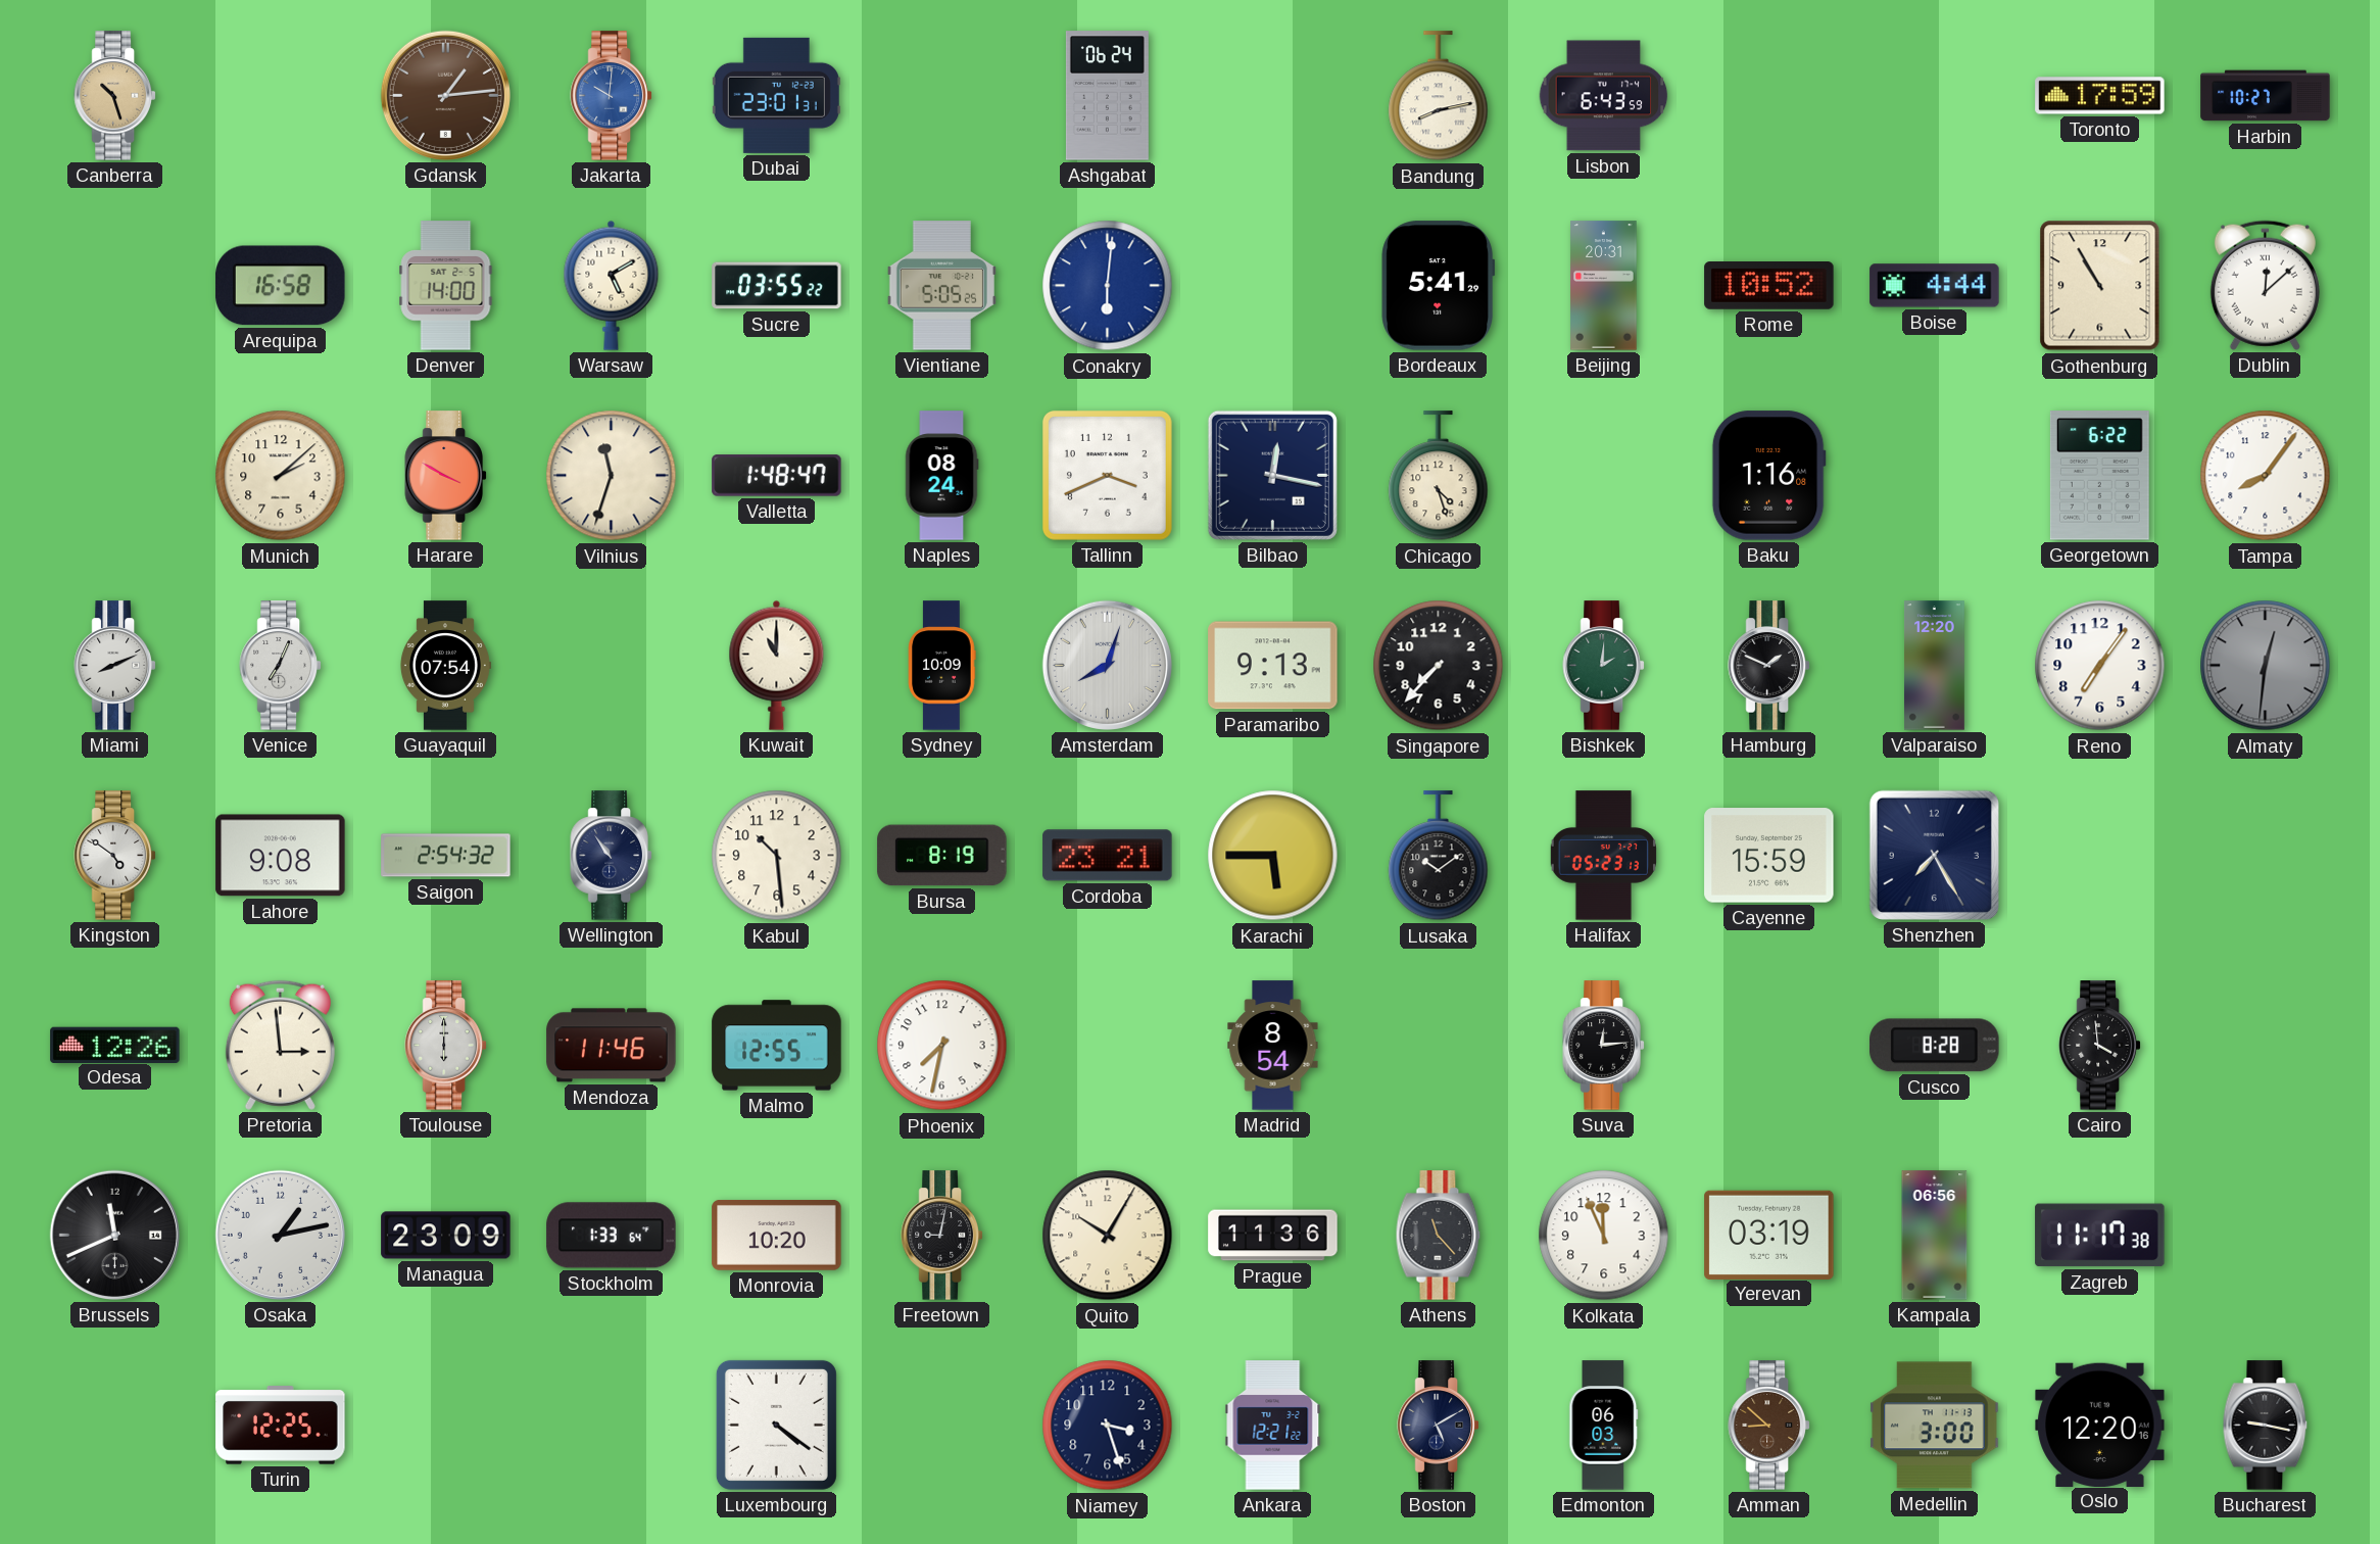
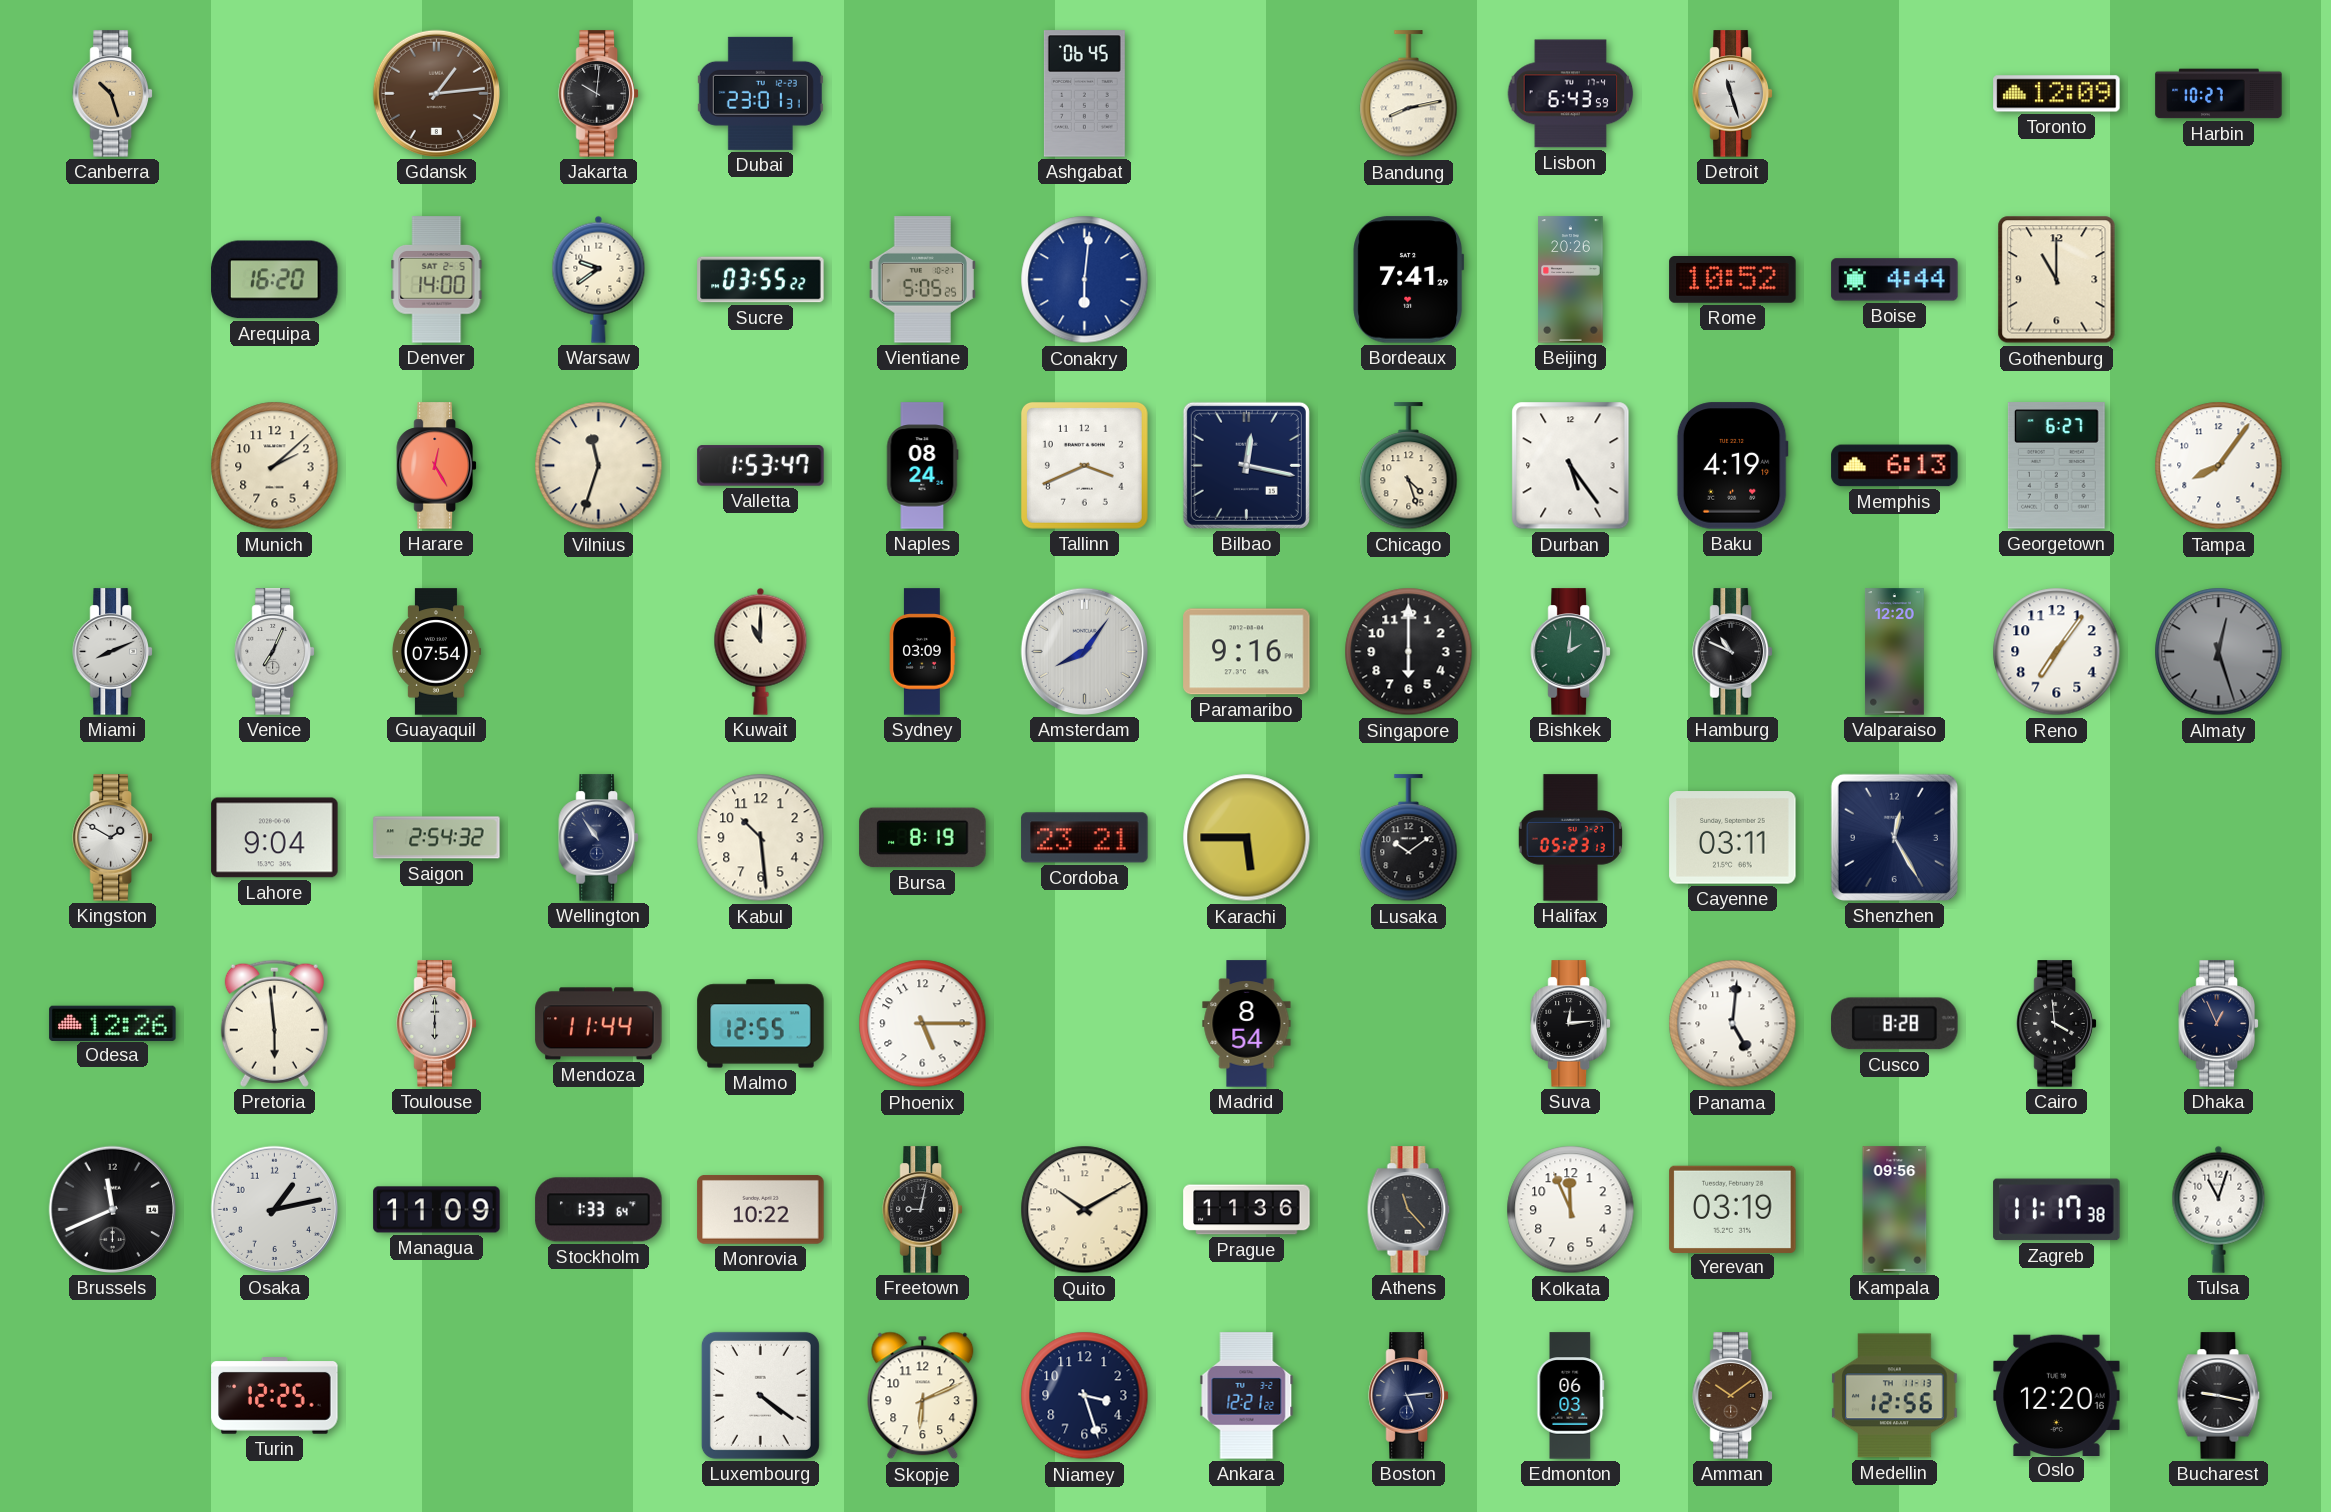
Jakarta dial: blue -> black
Ashgabat: 06:24 -> 06:45
Detroit: none -> 11:27
Toronto: 17:59 -> 12:09
Arequipa: 16:58 -> 16:20
Warsaw: 5:10 -> 9:39
Bordeaux: 5:41 -> 7:41
Beijing: 20:31 -> 20:26
Gothenburg: 10:55 -> 11:00
Dublin: 12:08 -> none
Harare: 3:50 -> 12:25
Valletta: 1:48 -> 1:53
Durban: none -> 5:24
Baku: 1:16 -> 4:19
Memphis: none -> 6:13
Georgetown: 6:22 -> 6:27
Sydney: 10:09 -> 03:09
Amsterdam: 8:03 -> 8:06
Paramaribo: 9:13 -> 9:16
Singapore: 7:37 -> 6:00
Hamburg: 1:49 -> 10:49
Almaty: 12:31 -> 12:27
Kingston: 4:51 -> 1:50
Lahore: 9:08 -> 9:04
Cayenne: 15:59 -> 03:11
Shenzhen: 7:25 -> 12:25
Pretoria: 2:59 -> 5:59
Mendoza: 11:46 -> 11:44
Phoenix: 7:32 -> 5:15
Panama: none -> 5:01
Dhaka: none -> 12:56
Managua: 23:09 -> 11:09
Monrovia: 10:20 -> 10:22
Quito: 10:05 -> 10:10
Kampala: 06:56 -> 09:56
Tulsa: none -> 11:03
Skopje: none -> 6:11
Boston: 5:10 -> 5:14
Amman: 8:52 -> 10:09
Medellin: 3:00 -> 12:56
